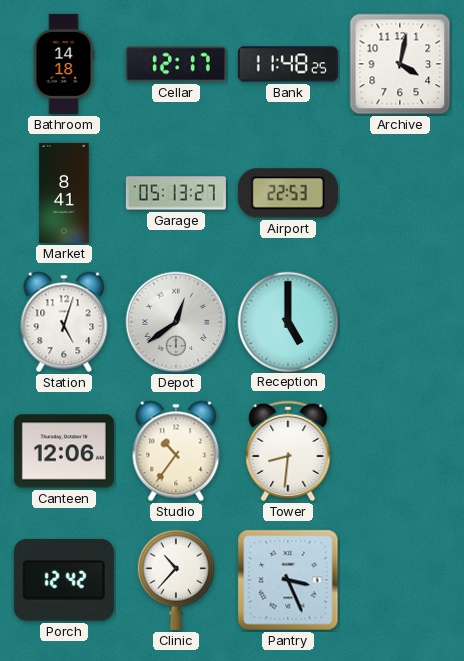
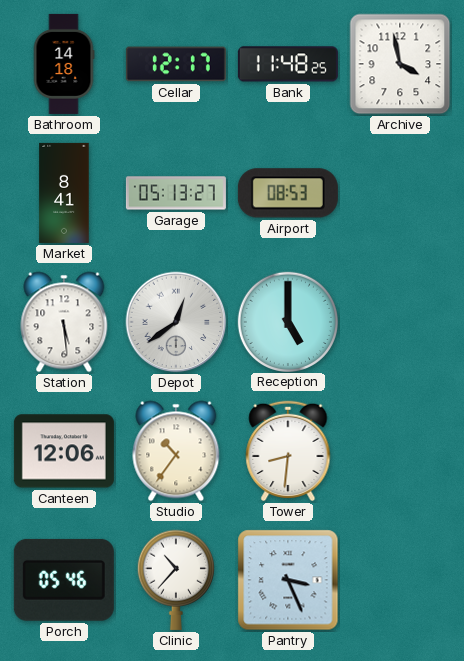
Archive: 4:02 -> 3:58
Airport: 22:53 -> 08:53
Station: 5:03 -> 5:29
Porch: 12:42 -> 05:46
